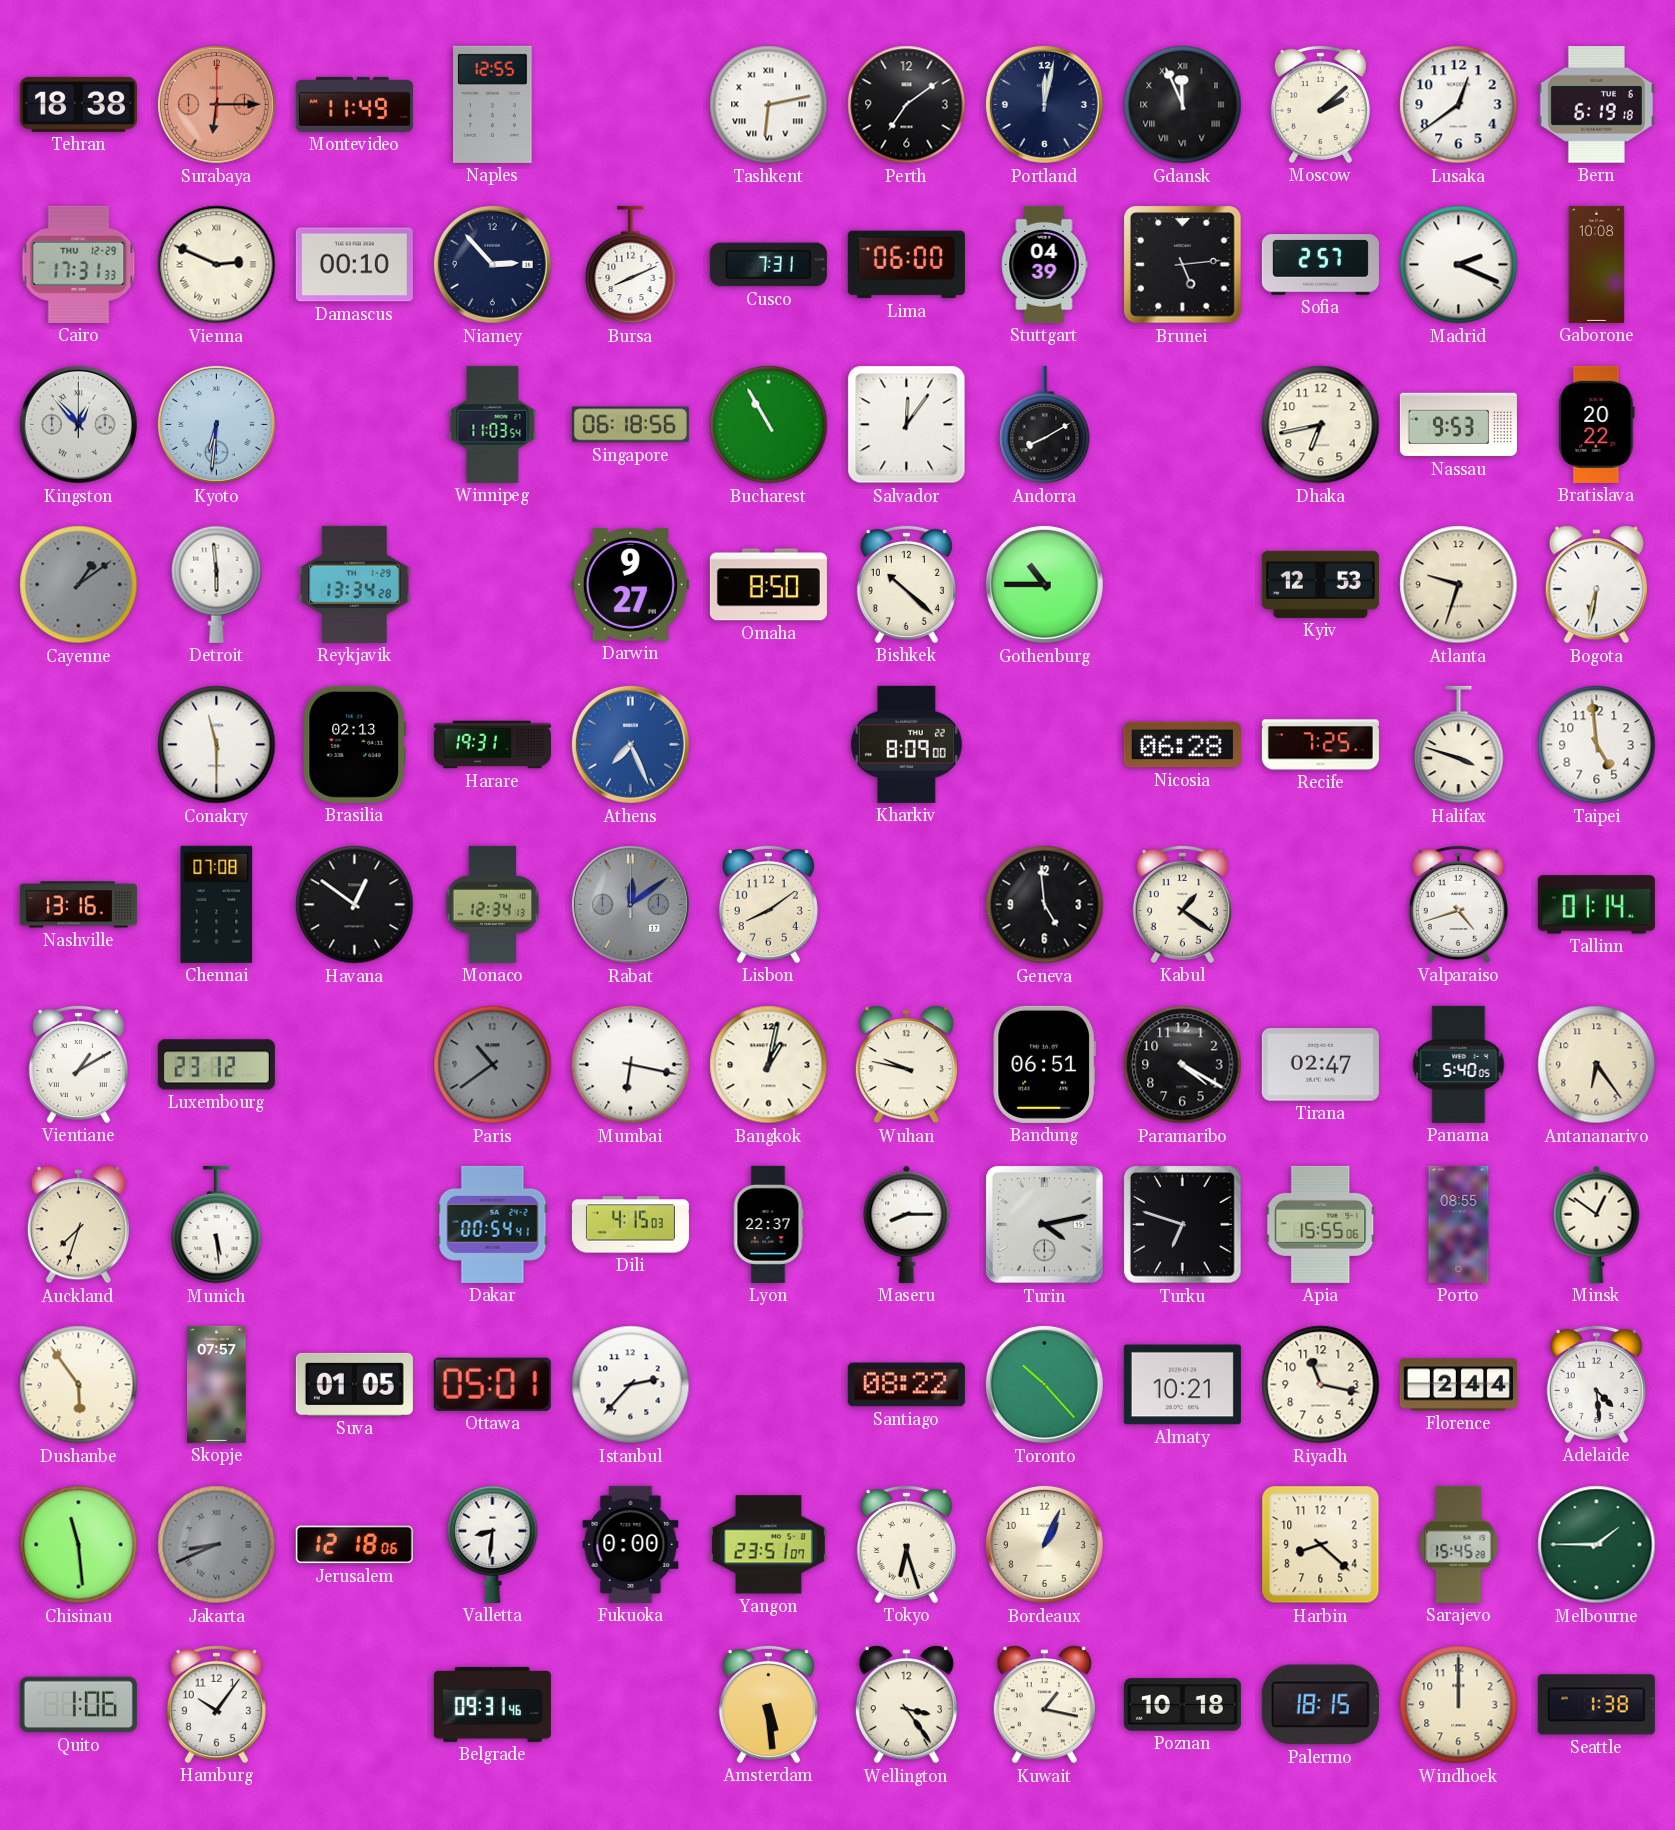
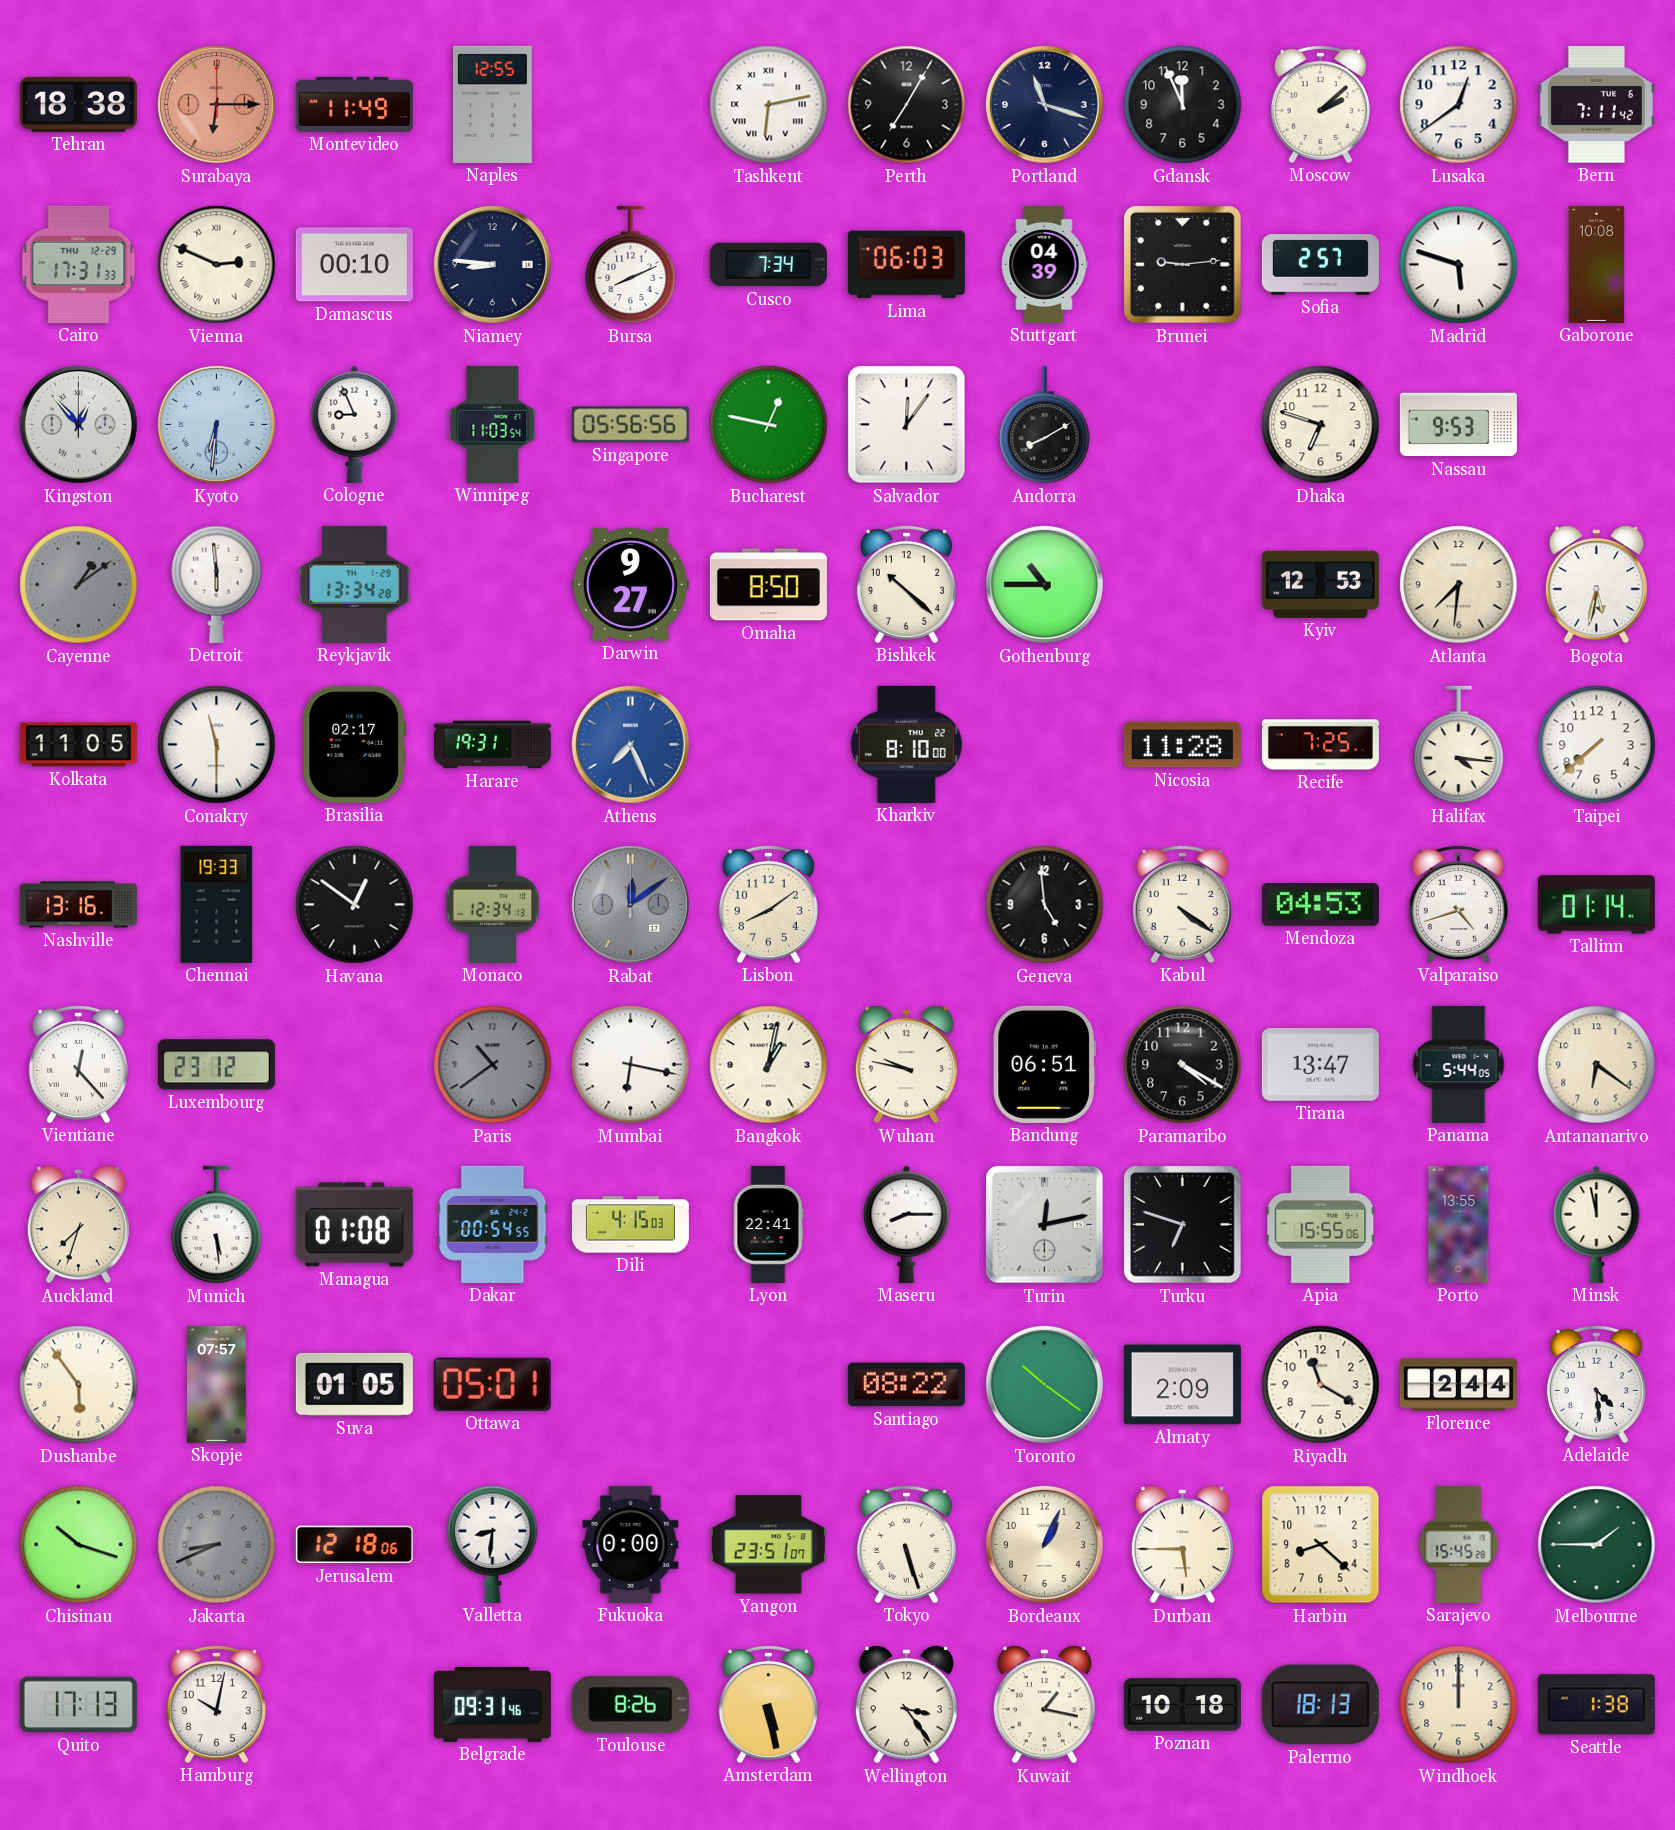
Perth: 7:09 -> 7:05
Portland: 12:02 -> 11:18
Gdansk numerals: Roman -> Arabic
Bern: 6:19 -> 7:11
Niamey: 2:53 -> 8:46
Cusco: 7:31 -> 7:34
Lima: 06:00 -> 06:03
Brunei: 5:14 -> 9:14
Madrid: 2:19 -> 5:48
Cologne: none -> 8:56
Singapore: 06:18 -> 05:56
Bucharest: 10:55 -> 12:47
Dhaka: 6:43 -> 6:48
Bratislava: 20:22 -> none
Atlanta: 9:33 -> 7:31
Bogota: 6:32 -> 5:32
Kolkata: none -> 11:05
Brasilia: 02:13 -> 02:17
Kharkiv: 8:09 -> 8:10
Nicosia: 06:28 -> 11:28
Halifax: 3:48 -> 4:16
Taipei: 4:59 -> 7:38
Chennai: 07:08 -> 19:33
Kabul: 1:21 -> 4:21
Mendoza: none -> 04:53
Vientiane: 1:10 -> 12:23
Tirana: 02:47 -> 13:47
Panama: 5:40 -> 5:44
Antananarivo: 6:24 -> 6:21
Managua: none -> 01:08
Dakar: 00:54:41 -> 00:54:55
Lyon: 22:37 -> 22:41
Turin: 4:13 -> 12:13
Porto: 08:55 -> 13:55
Minsk: 12:51 -> 11:58
Istanbul: 2:37 -> none
Toronto: 10:23 -> 10:21
Almaty: 10:21 -> 2:09
Riyadh: 11:17 -> 11:20
Chisinau: 11:29 -> 10:18
Tokyo: 6:27 -> 5:27
Durban: none -> 5:45
Quito: 1:06 -> 17:13
Hamburg: 10:06 -> 10:02
Toulouse: none -> 8:26
Amsterdam: 5:29 -> 5:28
Palermo: 18:15 -> 18:13
